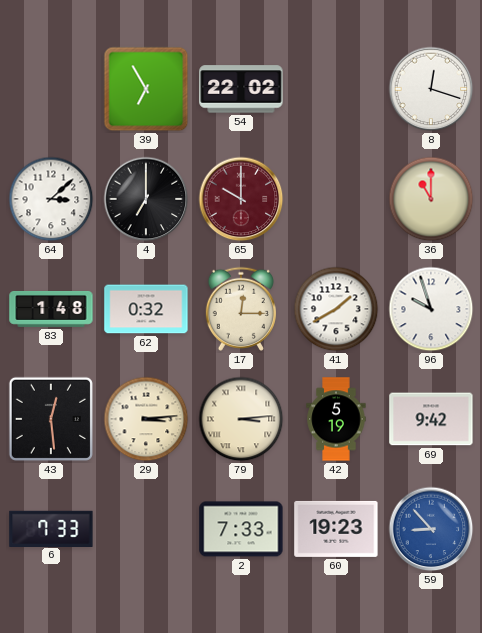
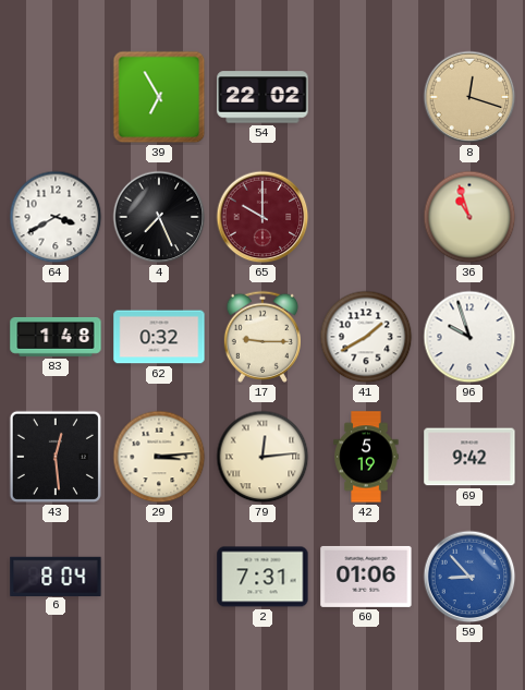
8 dial: white -> champagne
64: 3:08 -> 3:40
4: 7:00 -> 7:26
36: 11:00 -> 10:57
17: 12:15 -> 9:15
79: 3:14 -> 12:14
6: 7:33 -> 8:04
2: 7:33 -> 7:31
60: 19:23 -> 01:06
